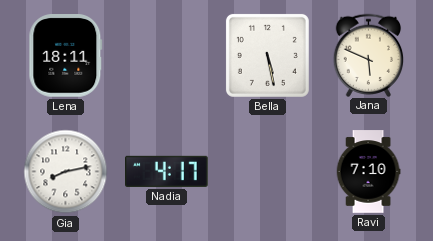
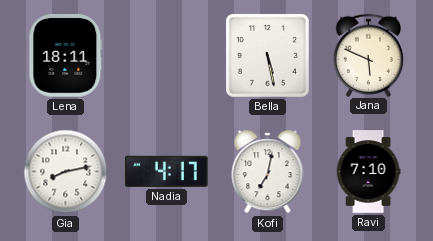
Kofi: none -> 7:02
